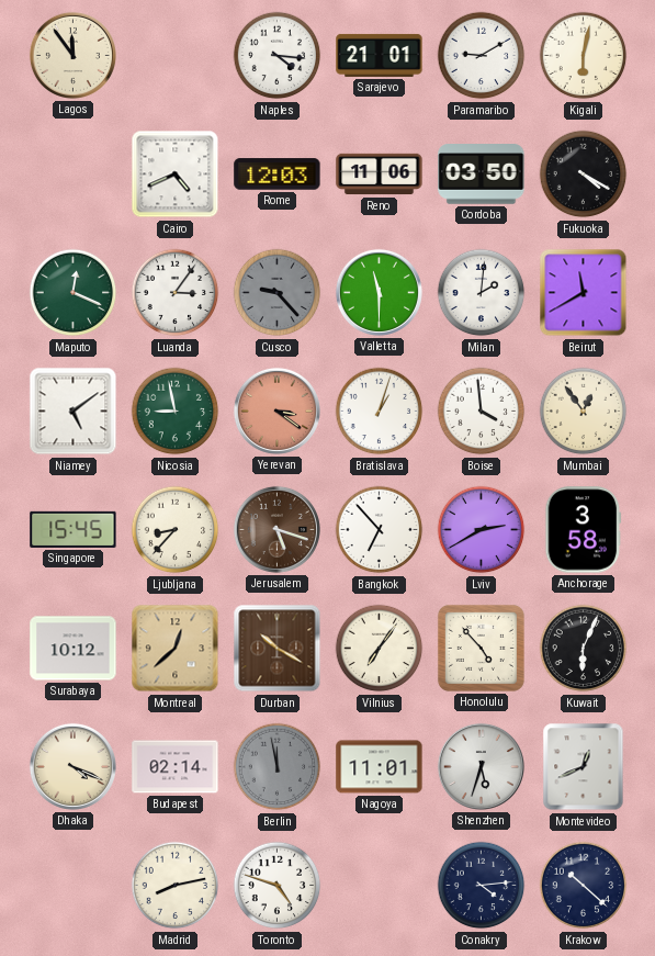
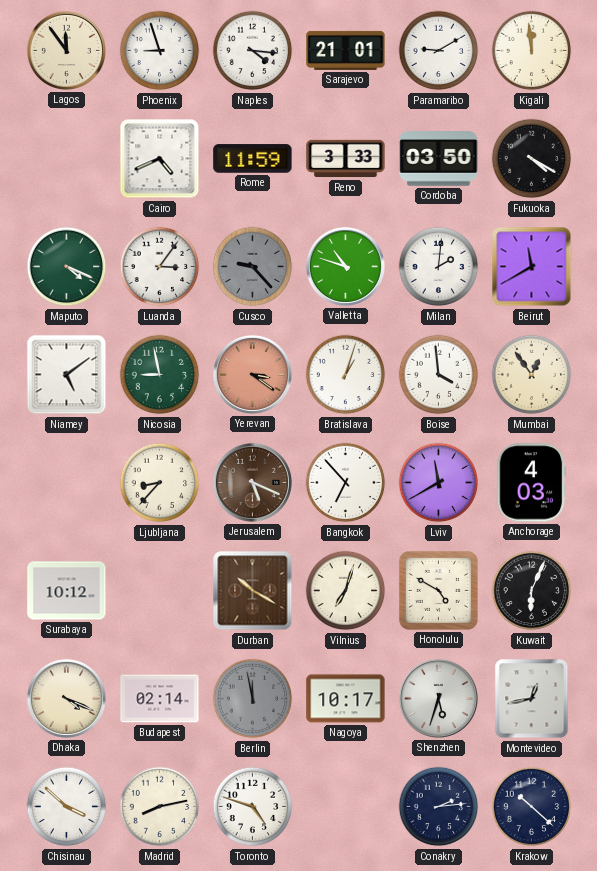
Phoenix: none -> 8:57
Kigali: 6:02 -> 11:59
Rome: 12:03 -> 11:59
Reno: 11:06 -> 3:33
Maputo: 12:19 -> 4:19
Valletta: 11:30 -> 10:48
Singapore: 15:45 -> none
Jerusalem: 5:18 -> 5:19
Lviv: 2:40 -> 11:40
Anchorage: 3:58 -> 4:03
Montreal: 12:38 -> none
Vilnius: 7:06 -> 7:03
Honolulu: 4:53 -> 4:50
Nagoya: 11:01 -> 10:17
Montevideo: 12:41 -> 12:43
Chisinau: none -> 3:52
Conakry: 4:14 -> 2:14
